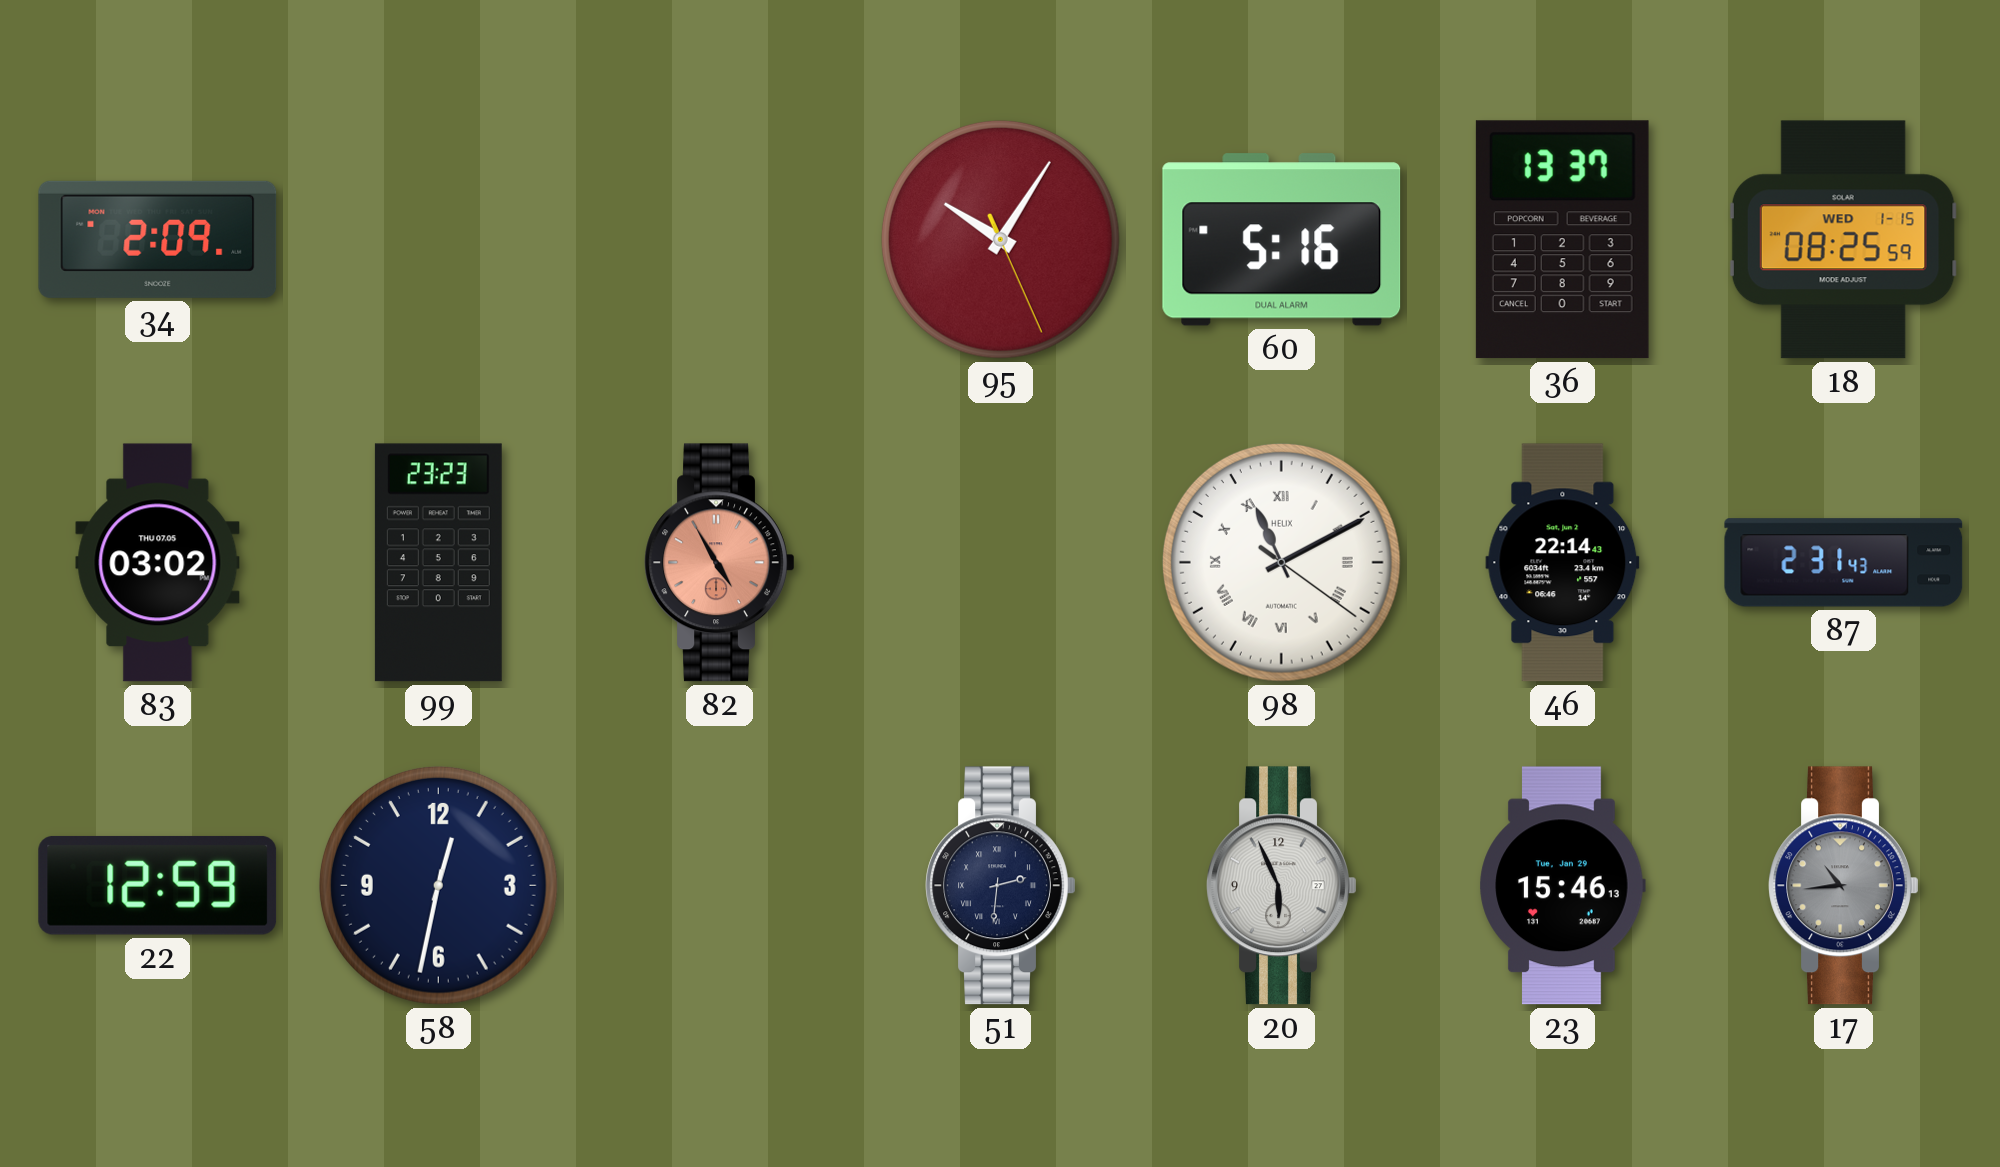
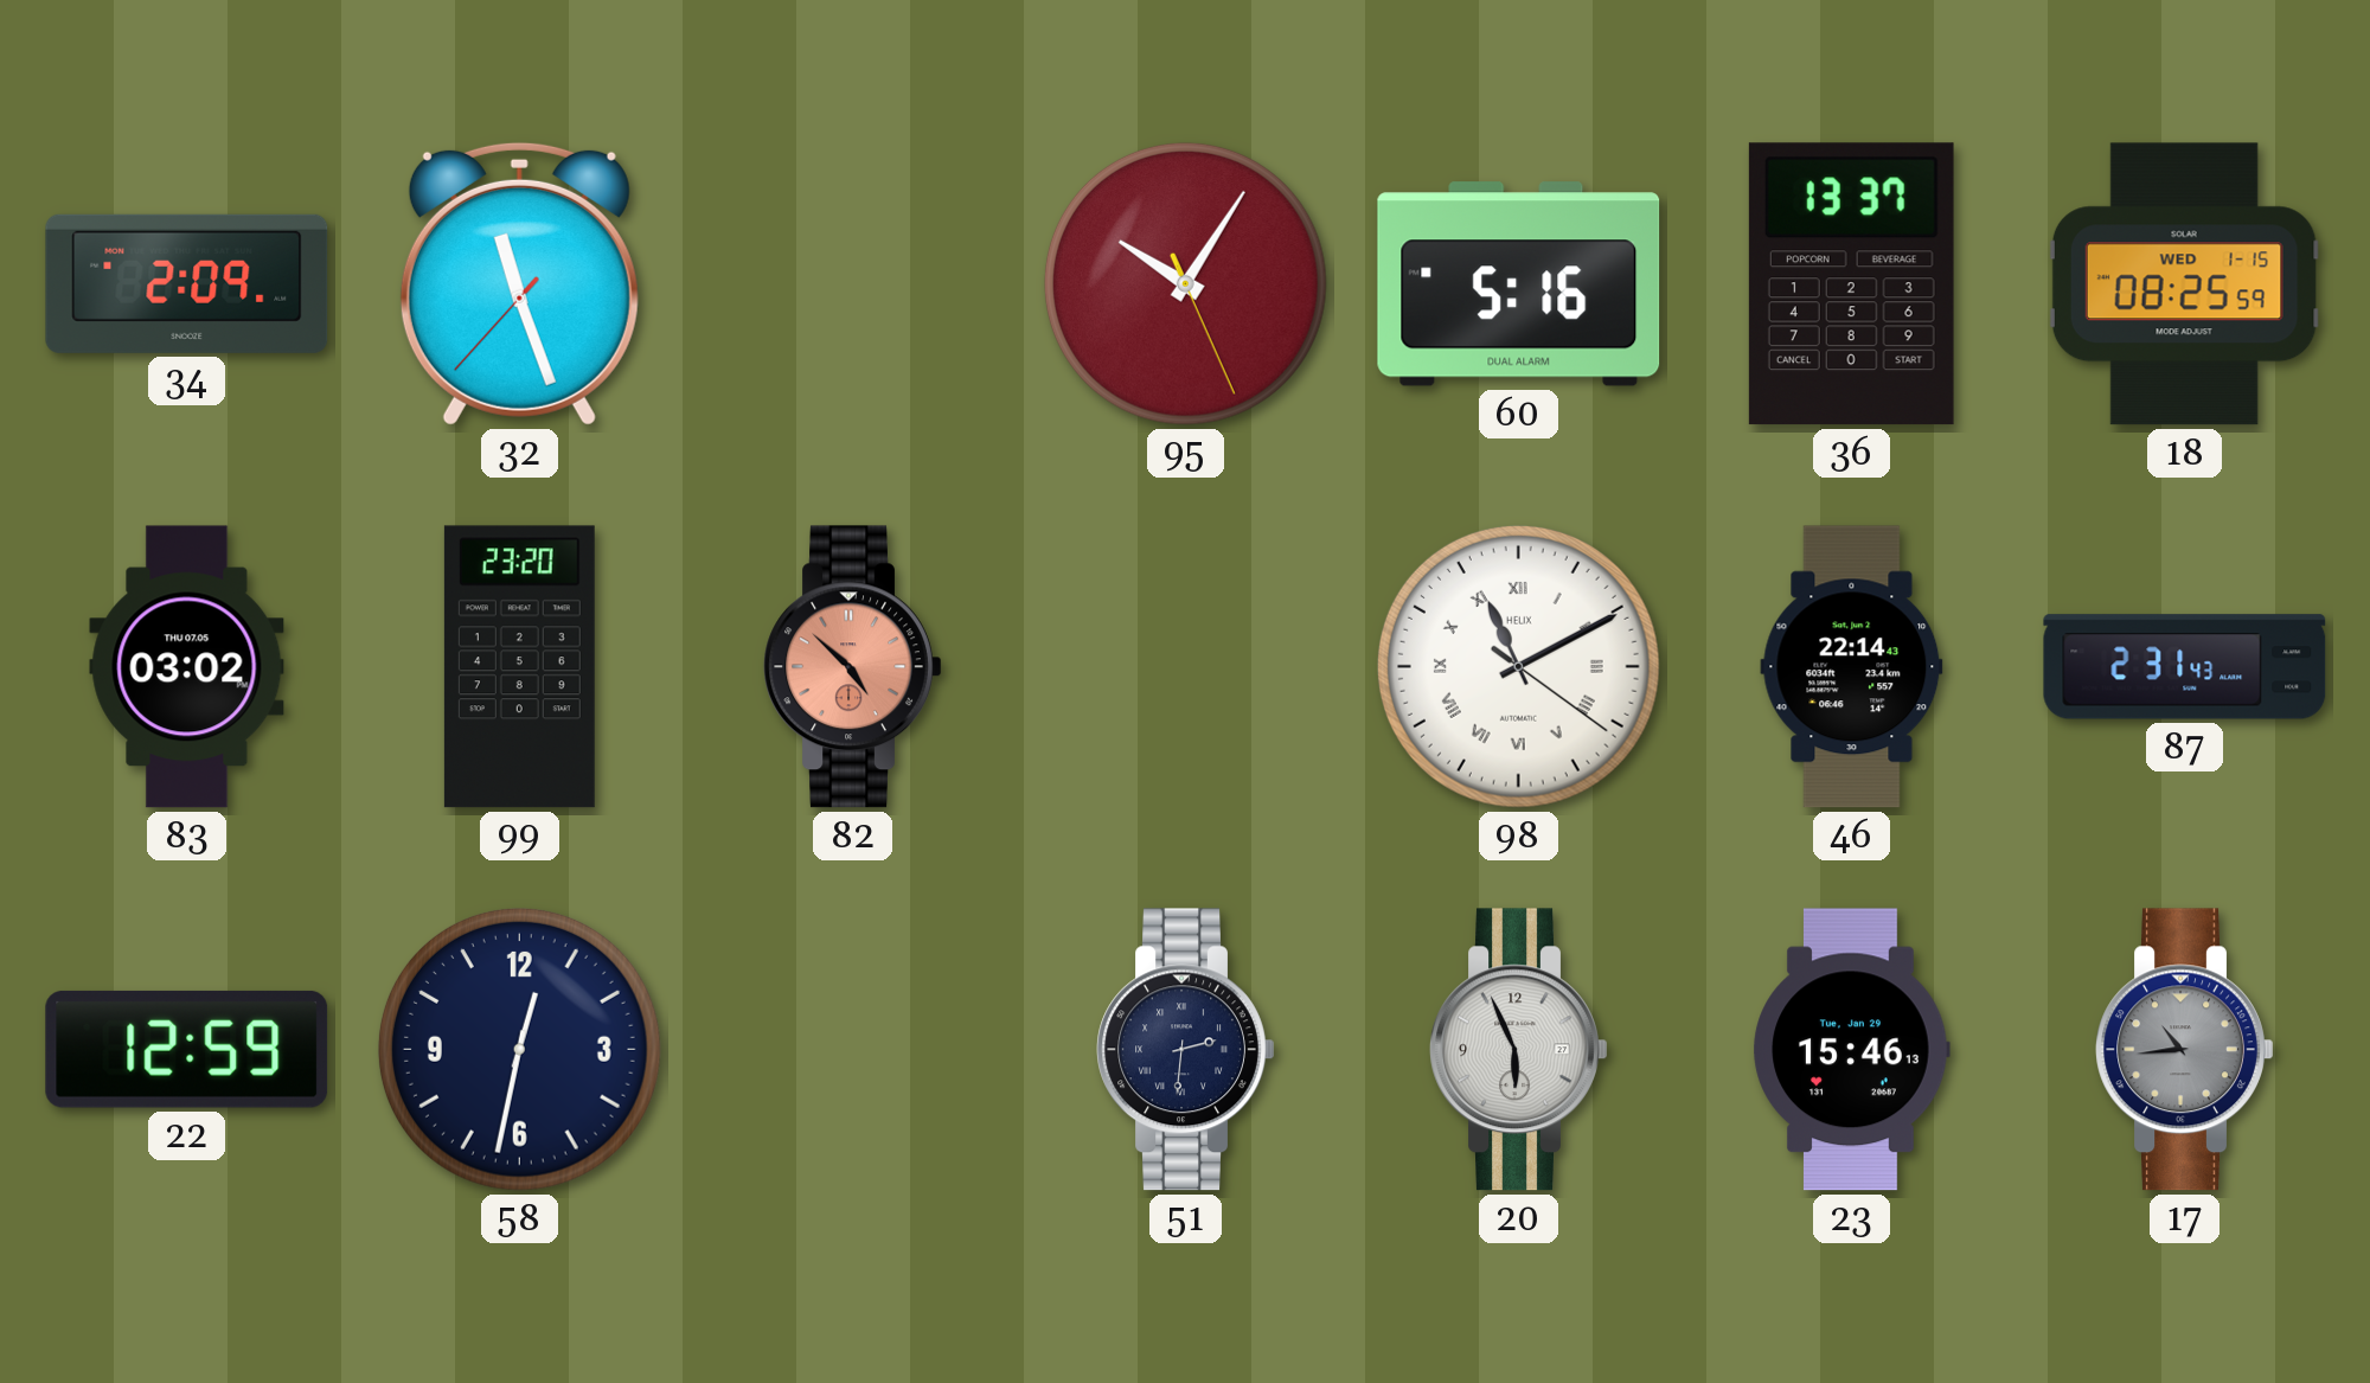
32: none -> 11:26
99: 23:23 -> 23:20
82: 4:55 -> 4:52
